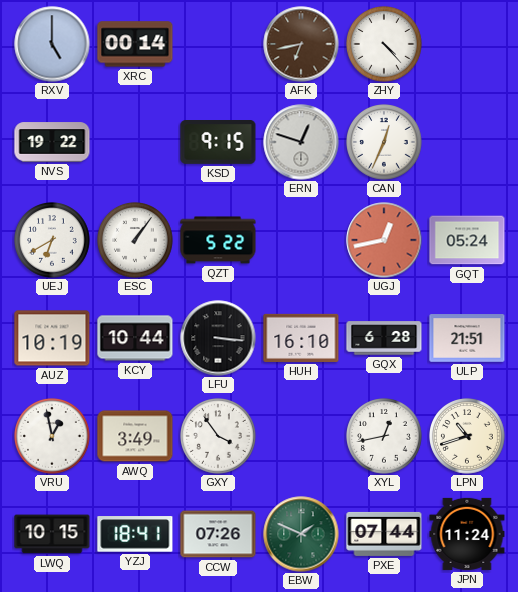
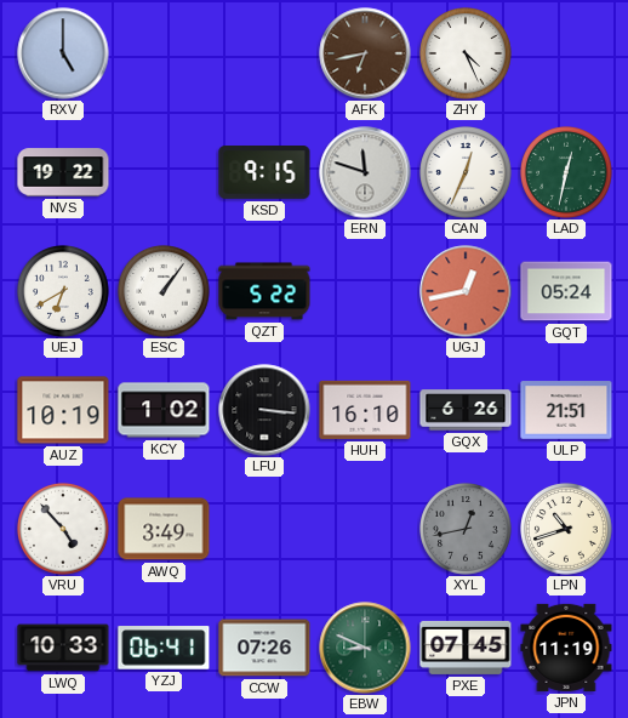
XRC: 00:14 -> none
ZHY: 4:23 -> 4:26
ERN: 12:48 -> 11:48
LAD: none -> 12:32
KCY: 10:44 -> 1:02
GQX: 6:28 -> 6:26
VRU: 12:58 -> 4:53
GXY: 3:54 -> none
XYL dial: white -> grey
LWQ: 10:15 -> 10:33
YZJ: 18:41 -> 06:41
EBW: 1:49 -> 8:49
PXE: 07:44 -> 07:45
JPN: 11:24 -> 11:19
